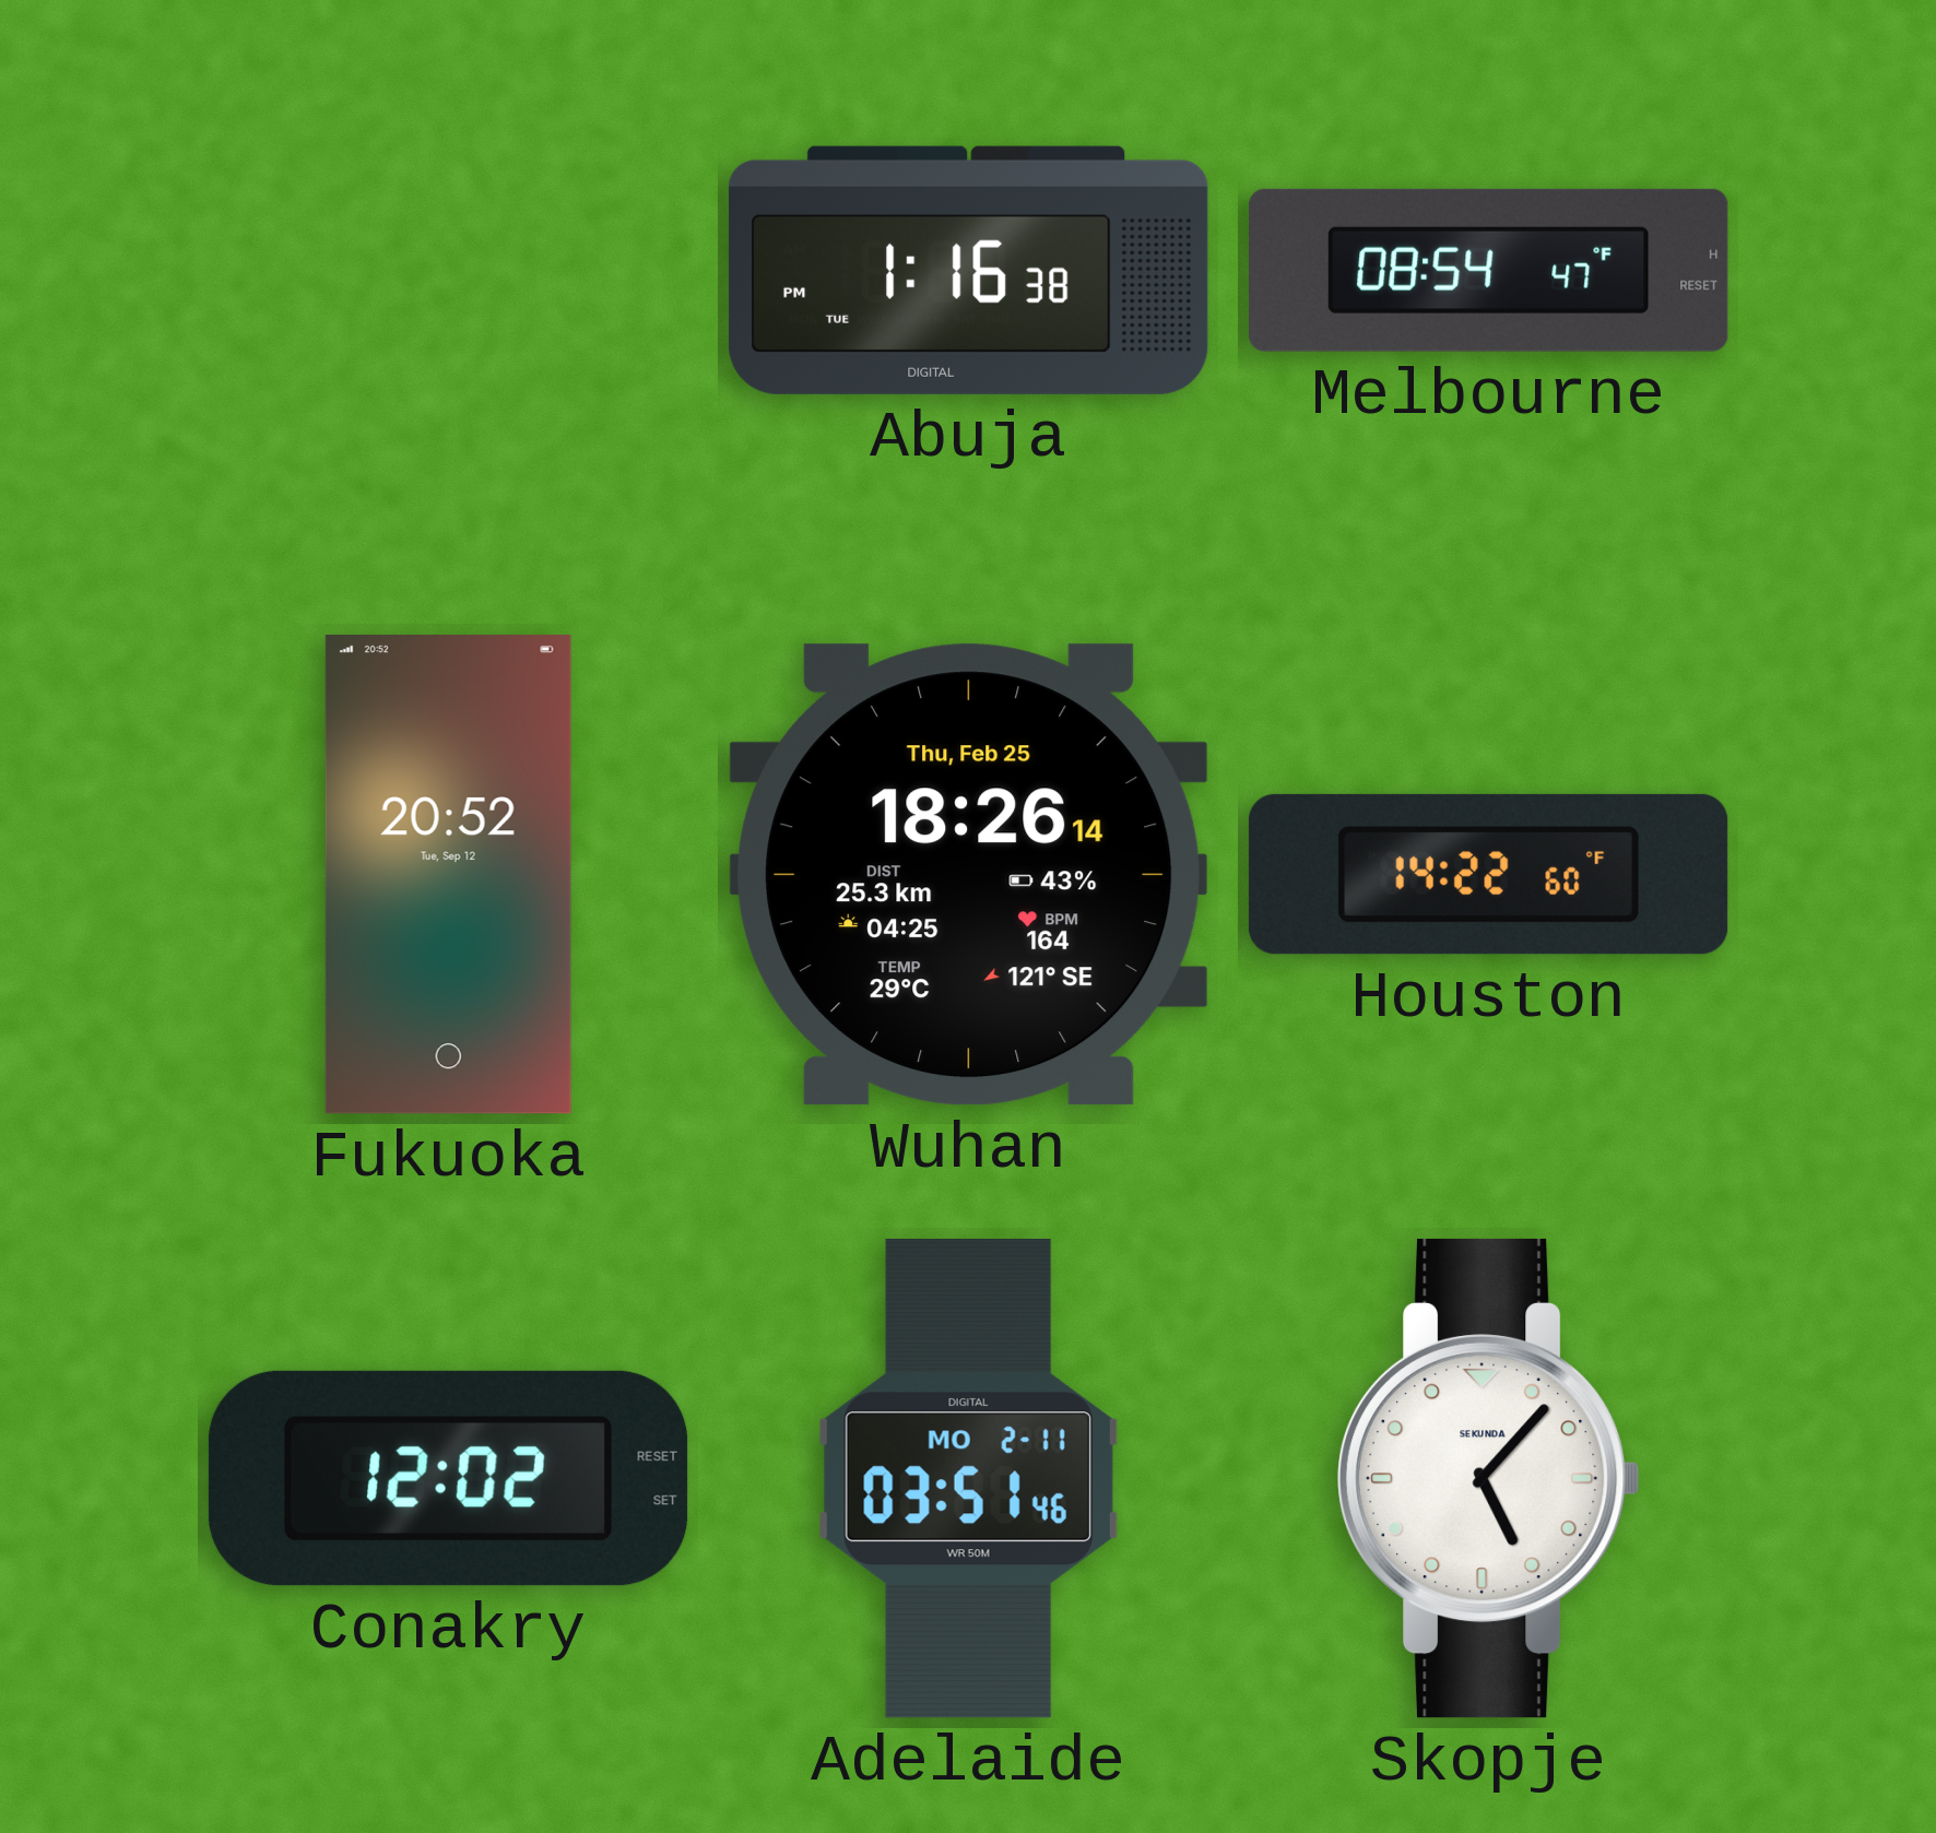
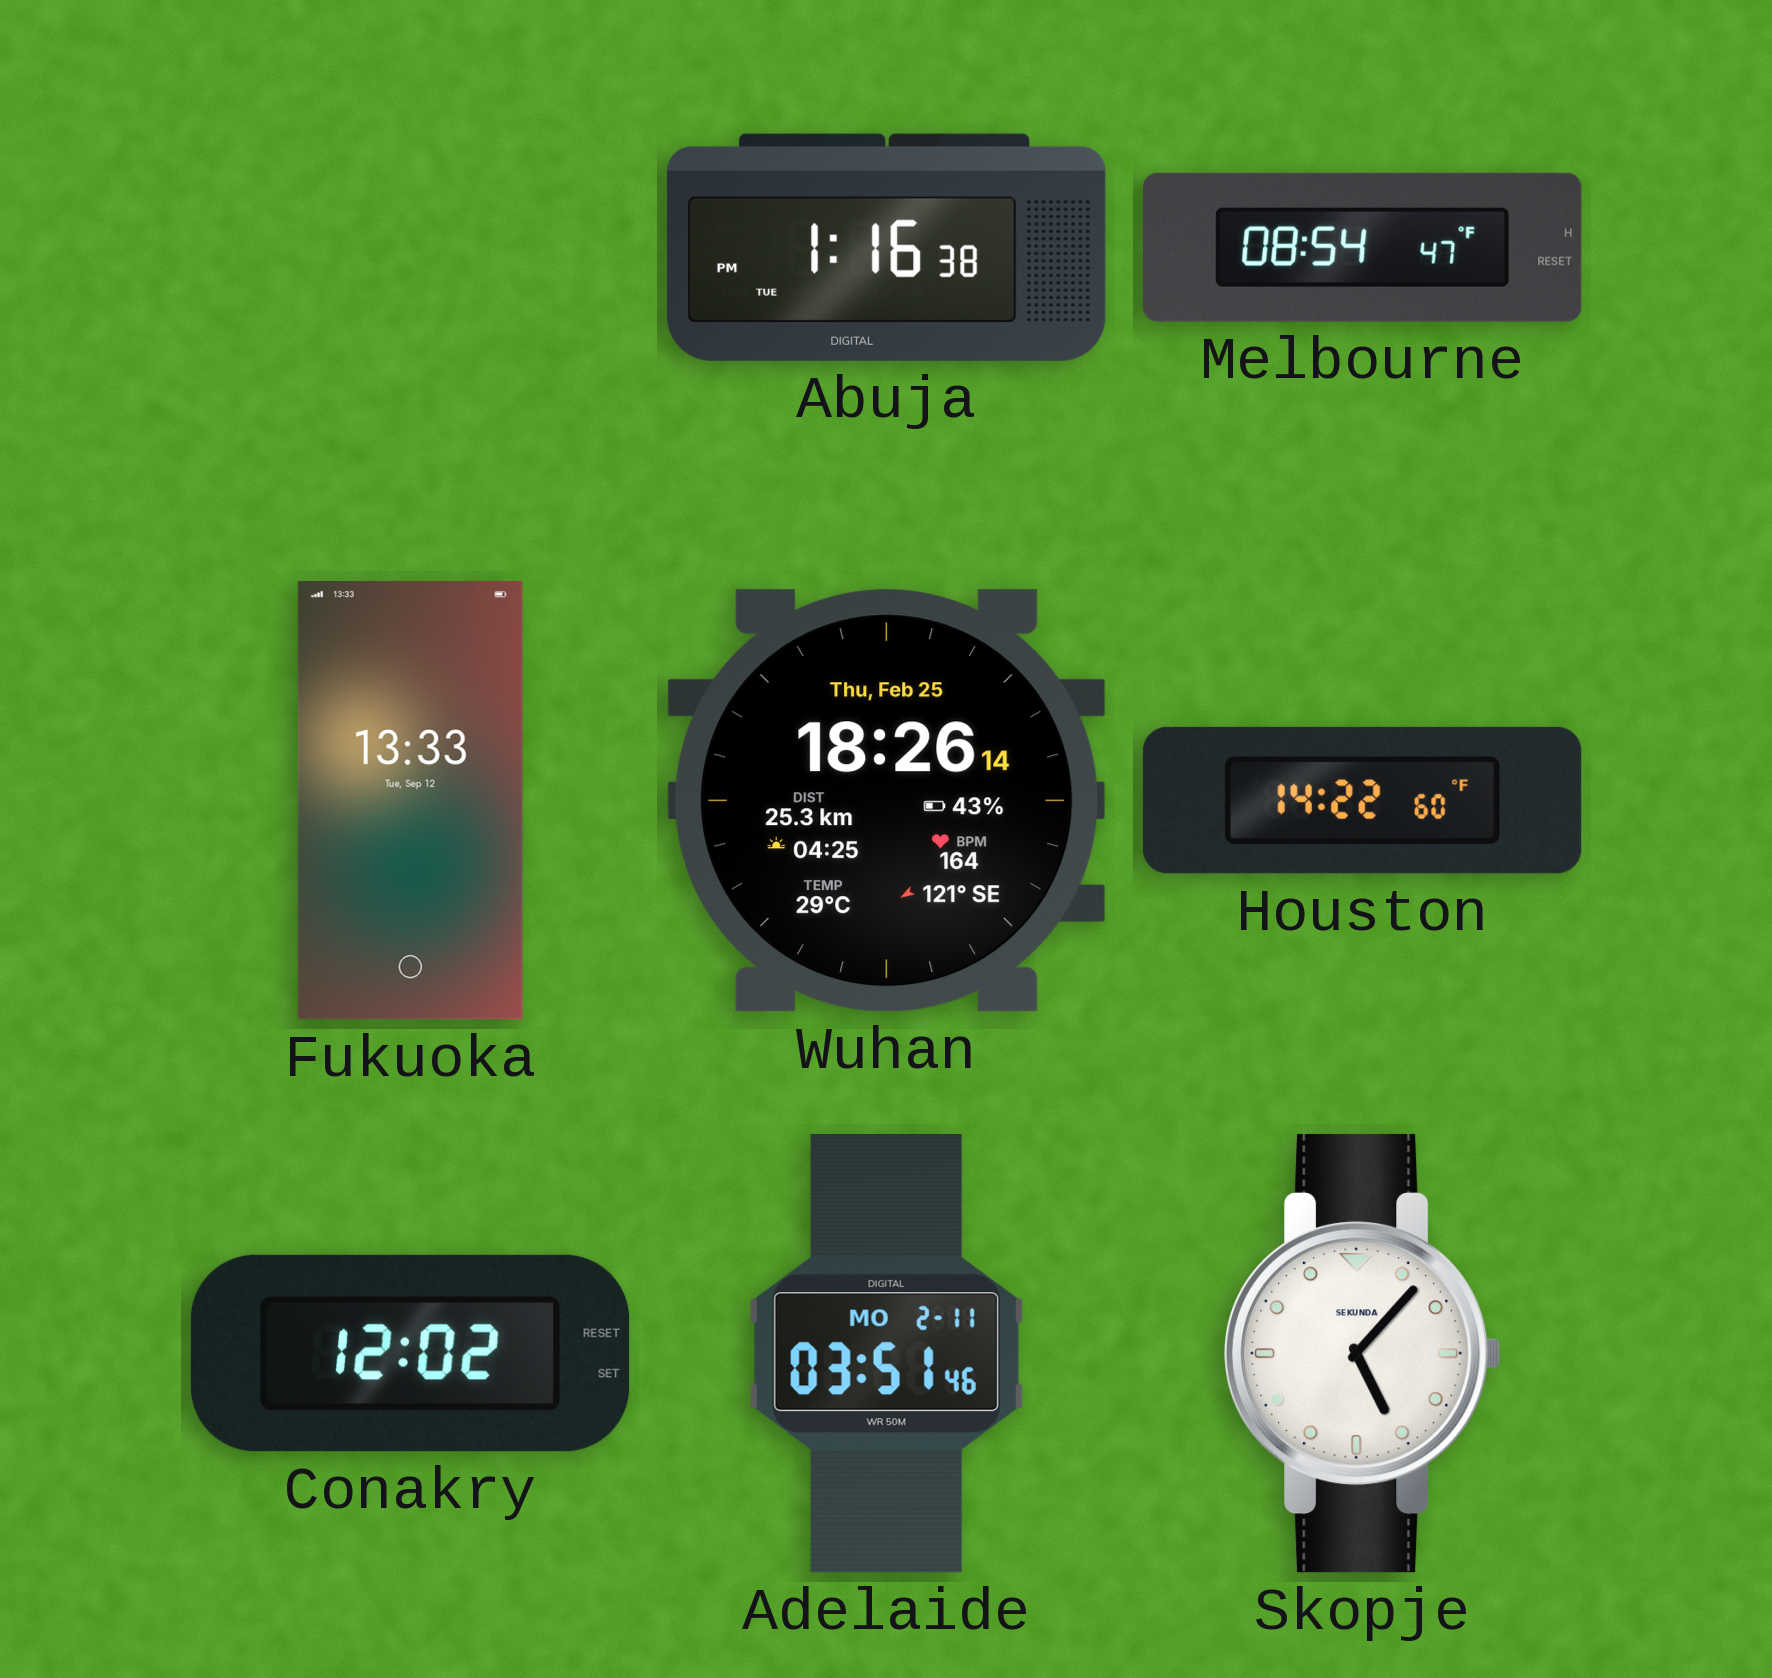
Fukuoka: 20:52 -> 13:33
